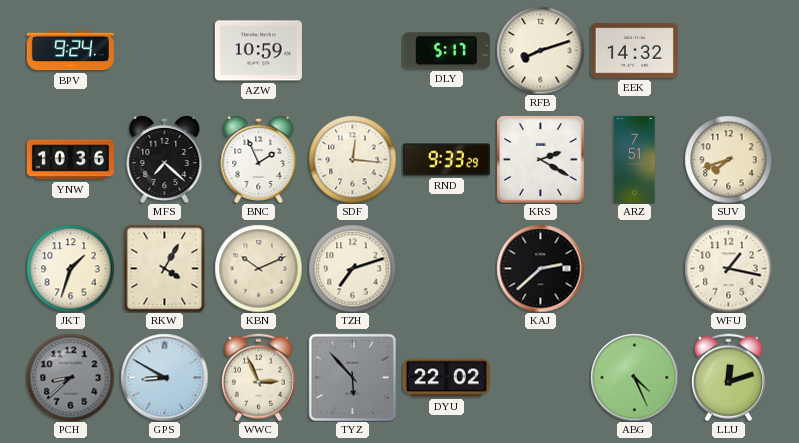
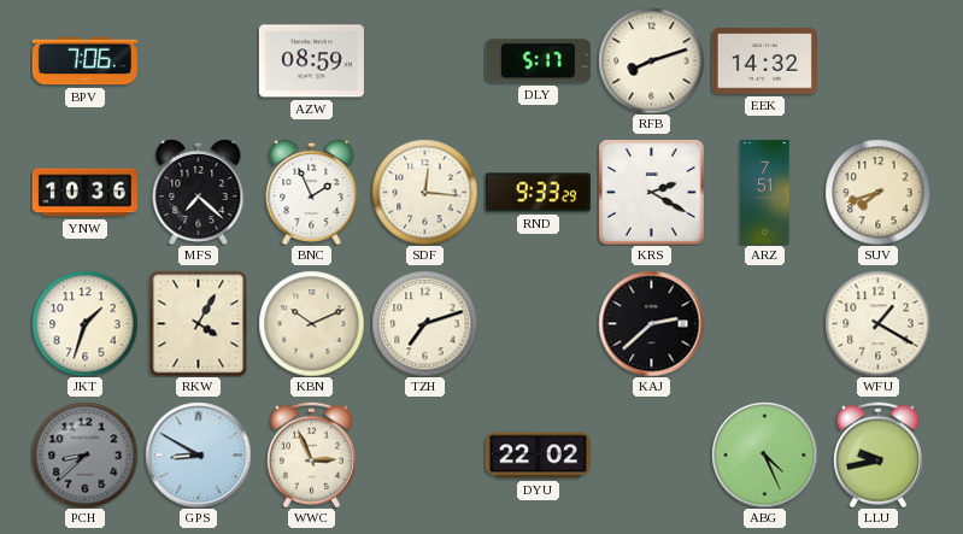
BPV: 9:24 -> 7:06
AZW: 10:59 -> 08:59
WFU: 1:17 -> 1:20
TYZ: 5:53 -> none
LLU: 12:12 -> 9:43
